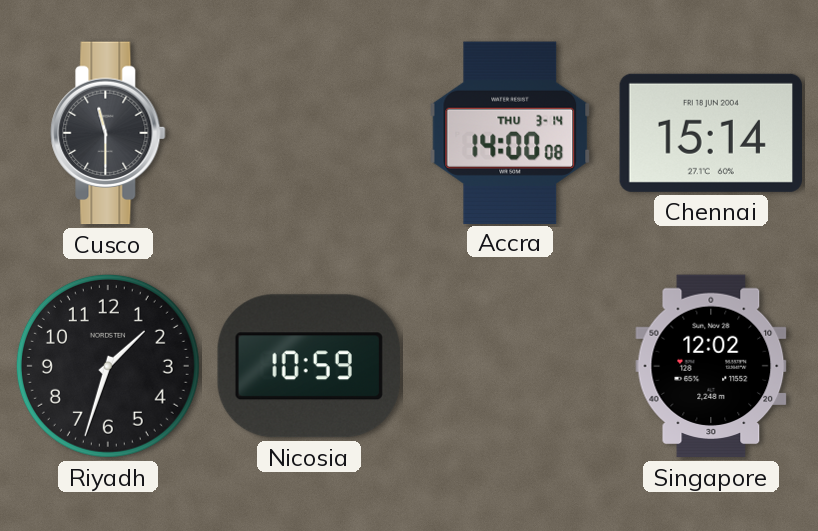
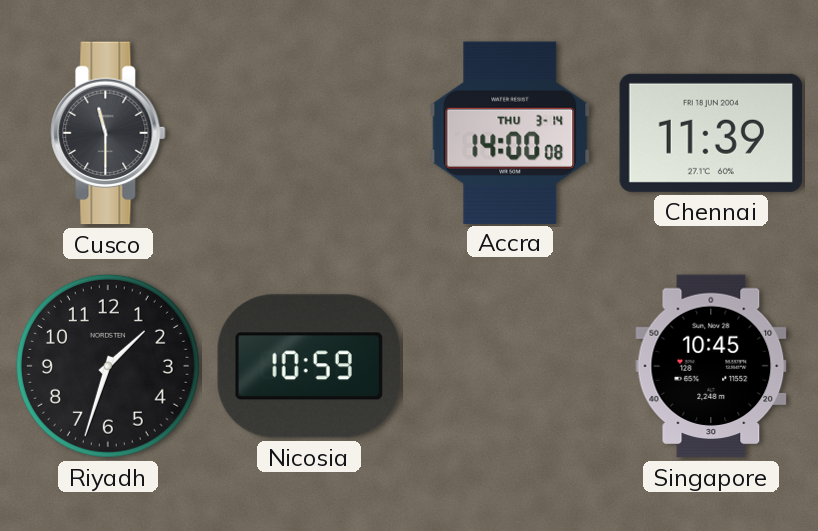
Chennai: 15:14 -> 11:39
Singapore: 12:02 -> 10:45
